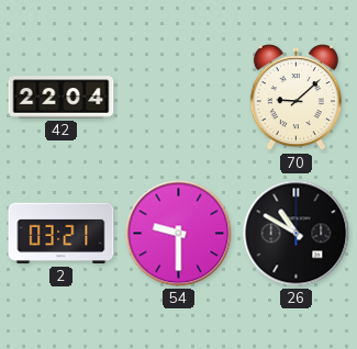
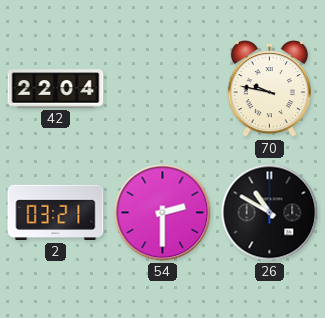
70: 9:08 -> 9:47
54: 9:30 -> 2:30
